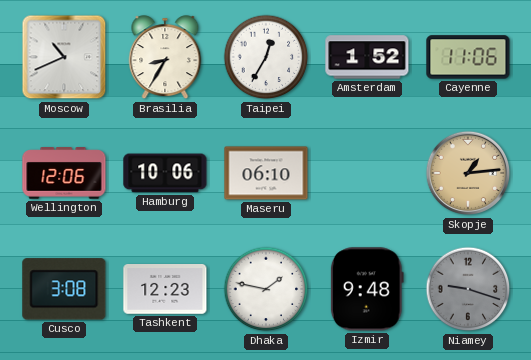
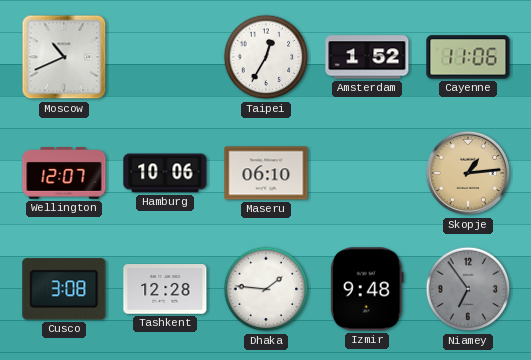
Brasilia: 8:35 -> none
Wellington: 12:06 -> 12:07
Tashkent: 12:23 -> 12:28
Dhaka: 1:47 -> 1:46
Niamey: 9:18 -> 6:54
